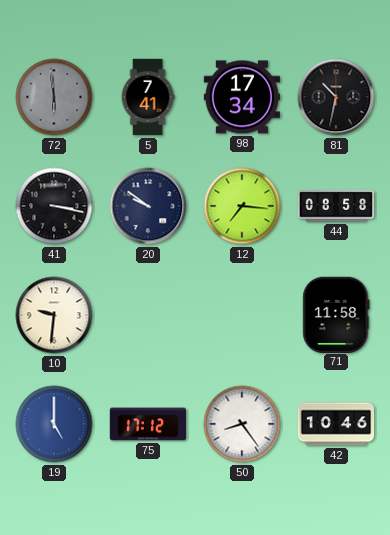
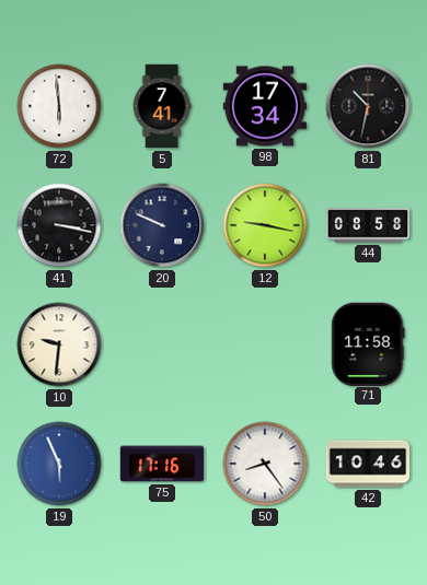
72 dial: grey -> white
20: 9:51 -> 9:49
12: 7:16 -> 9:17
19: 5:00 -> 5:56
75: 17:12 -> 17:16
